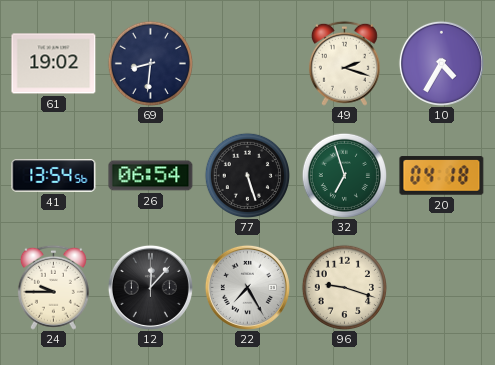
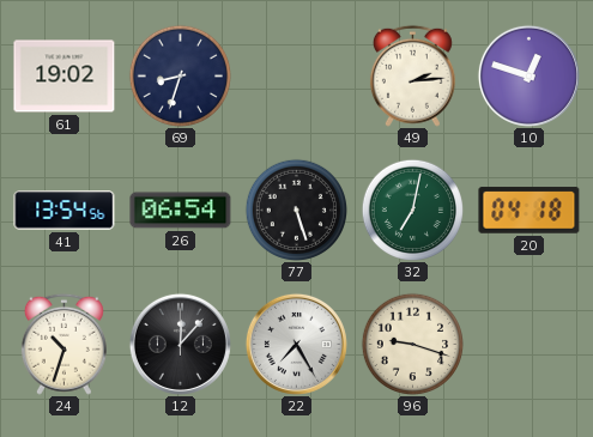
69: 8:31 -> 8:33
49: 2:18 -> 2:14
10: 4:35 -> 12:48
32: 6:57 -> 7:02
24: 9:45 -> 10:33
